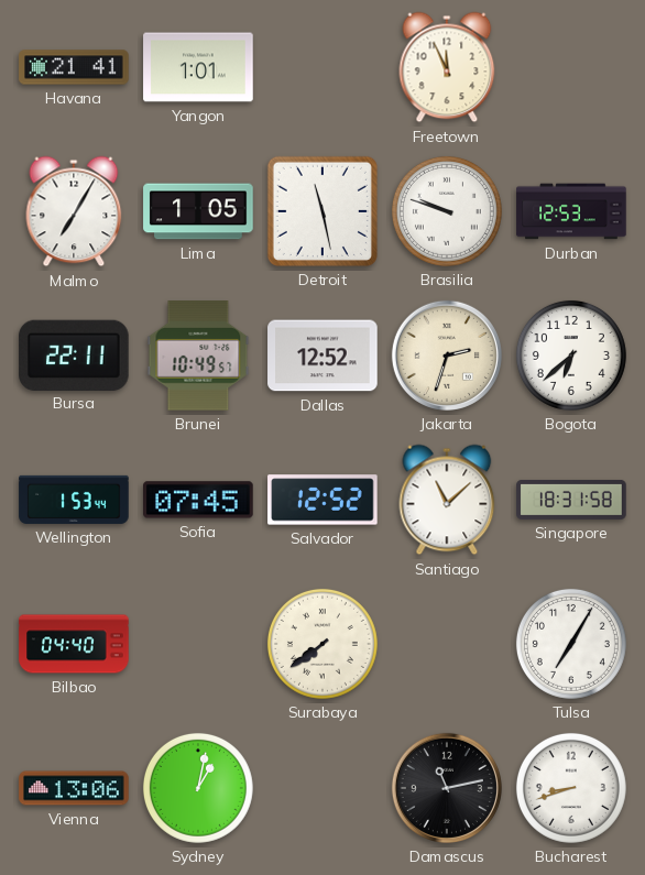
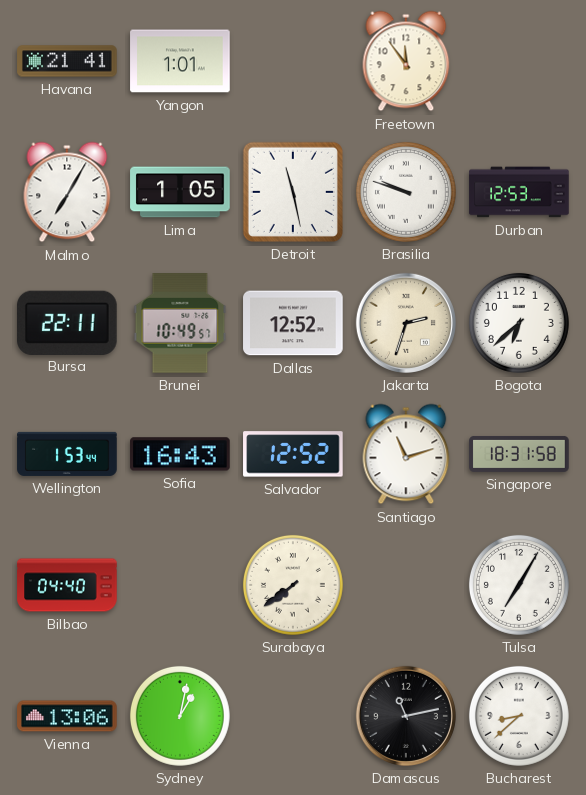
Freetown: 11:56 -> 11:54
Sofia: 07:45 -> 16:43
Santiago: 11:08 -> 11:12
Bucharest: 8:42 -> 8:38
